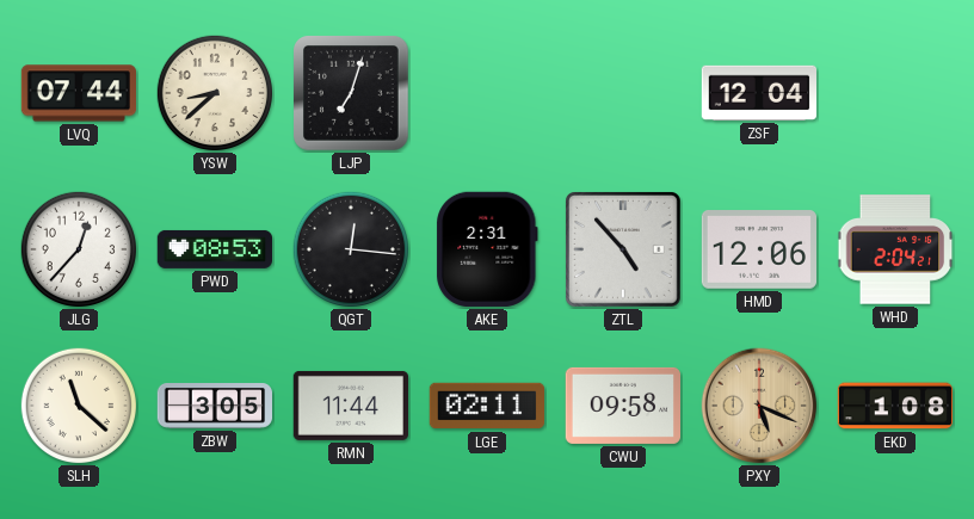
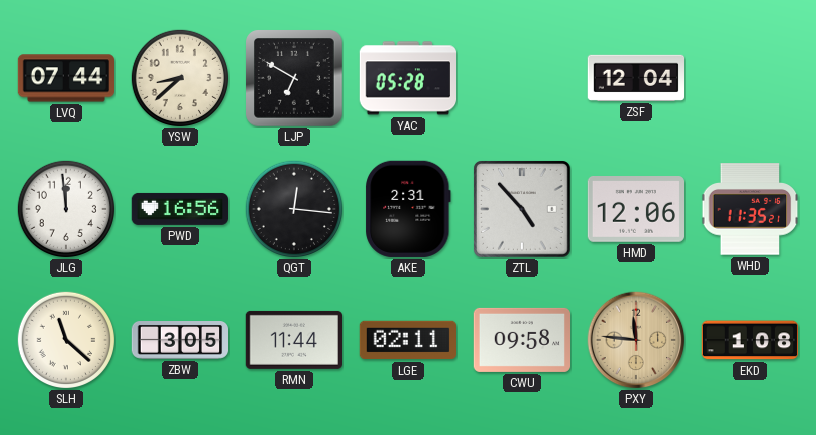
LJP: 7:03 -> 6:50
YAC: none -> 05:28
JLG: 12:37 -> 11:59
PWD: 08:53 -> 16:56
WHD: 2:04 -> 11:35
PXY: 5:19 -> 11:46
